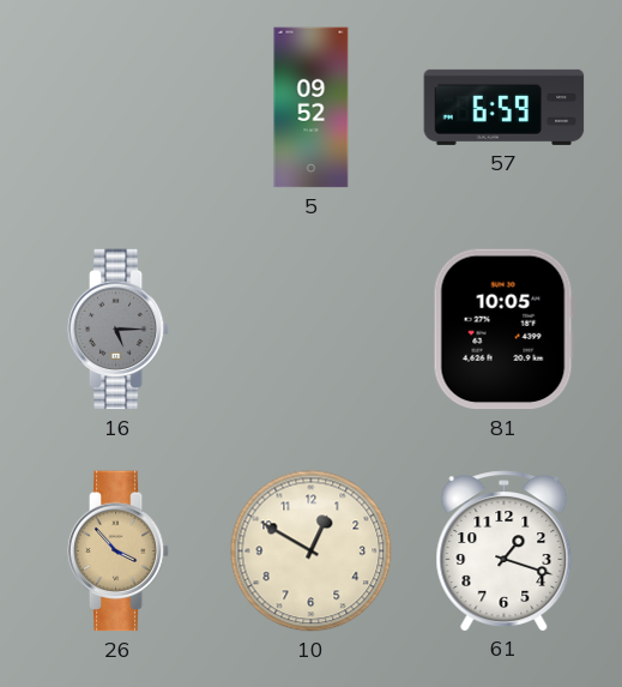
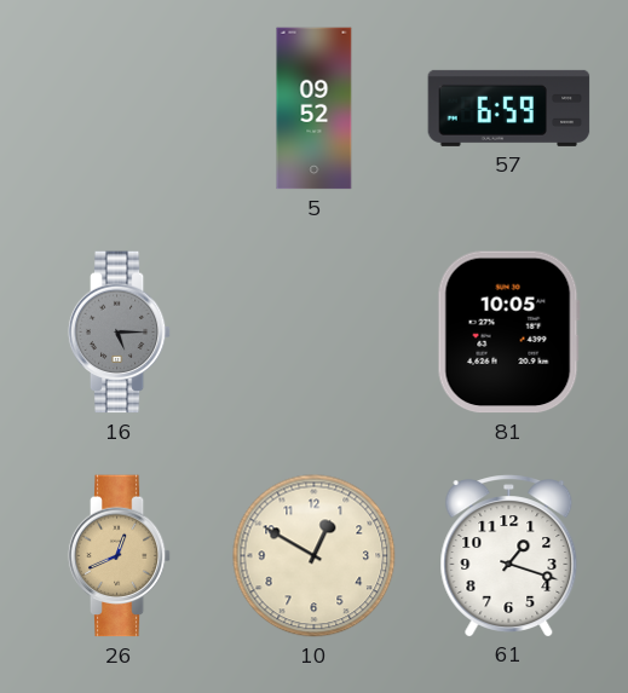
26: 3:53 -> 12:41
